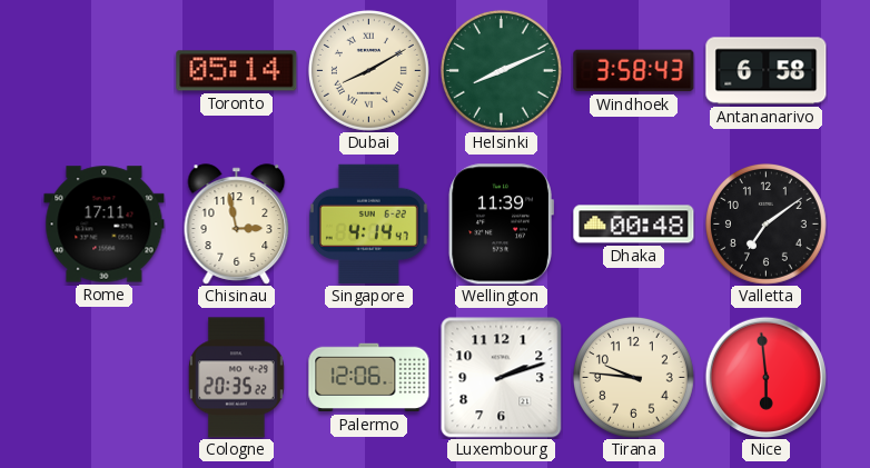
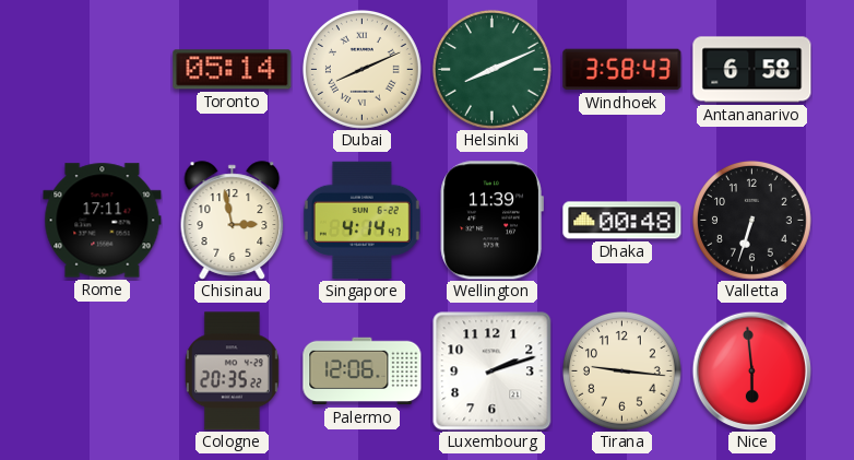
Dubai: 8:10 -> 8:11
Valletta: 7:09 -> 6:33
Tirana: 9:46 -> 9:16
